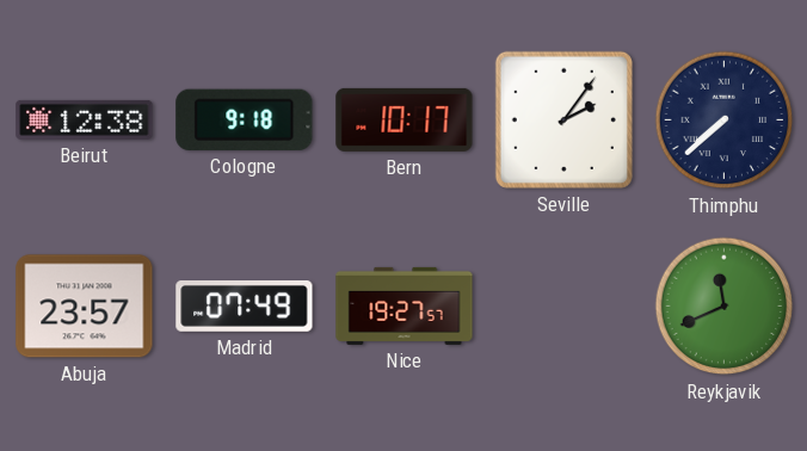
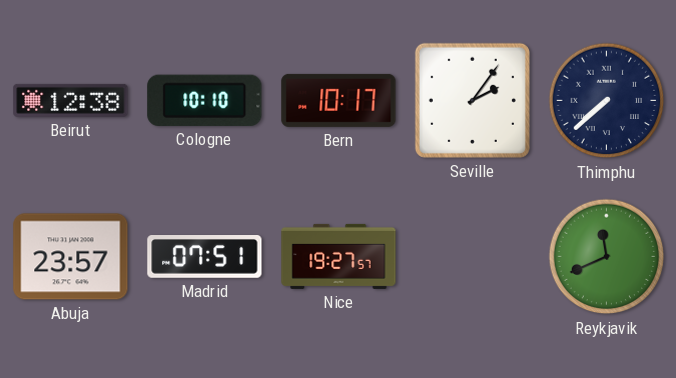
Cologne: 9:18 -> 10:10
Madrid: 07:49 -> 07:51
